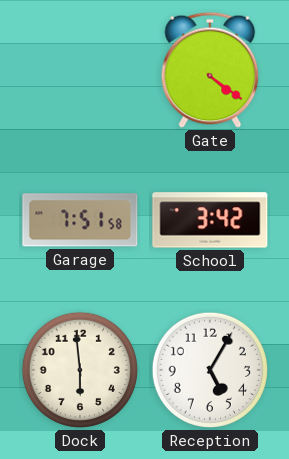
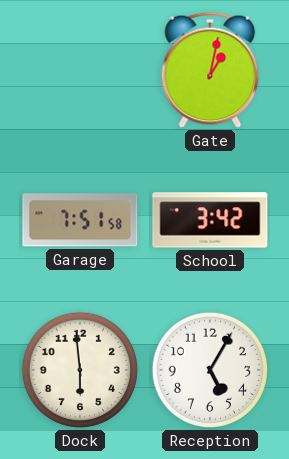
Gate: 4:21 -> 1:02
